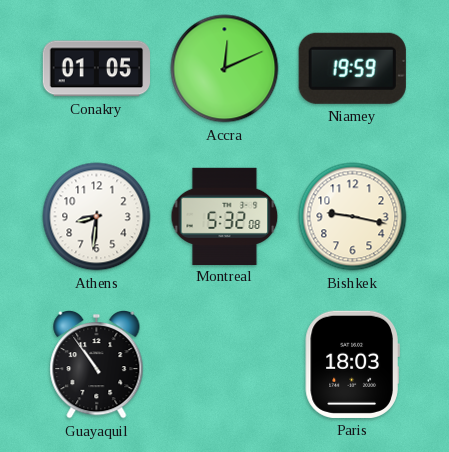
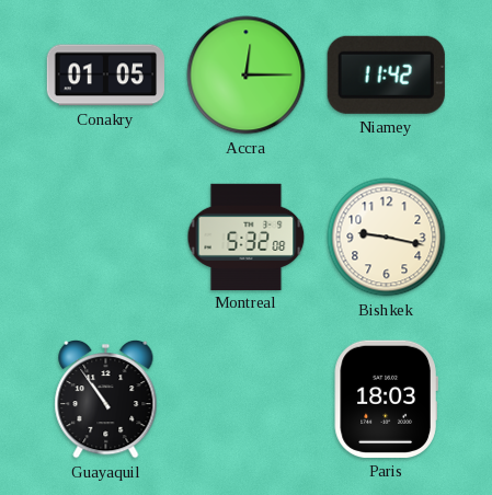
Accra: 12:11 -> 12:15
Niamey: 19:59 -> 11:42
Athens: 8:31 -> none
